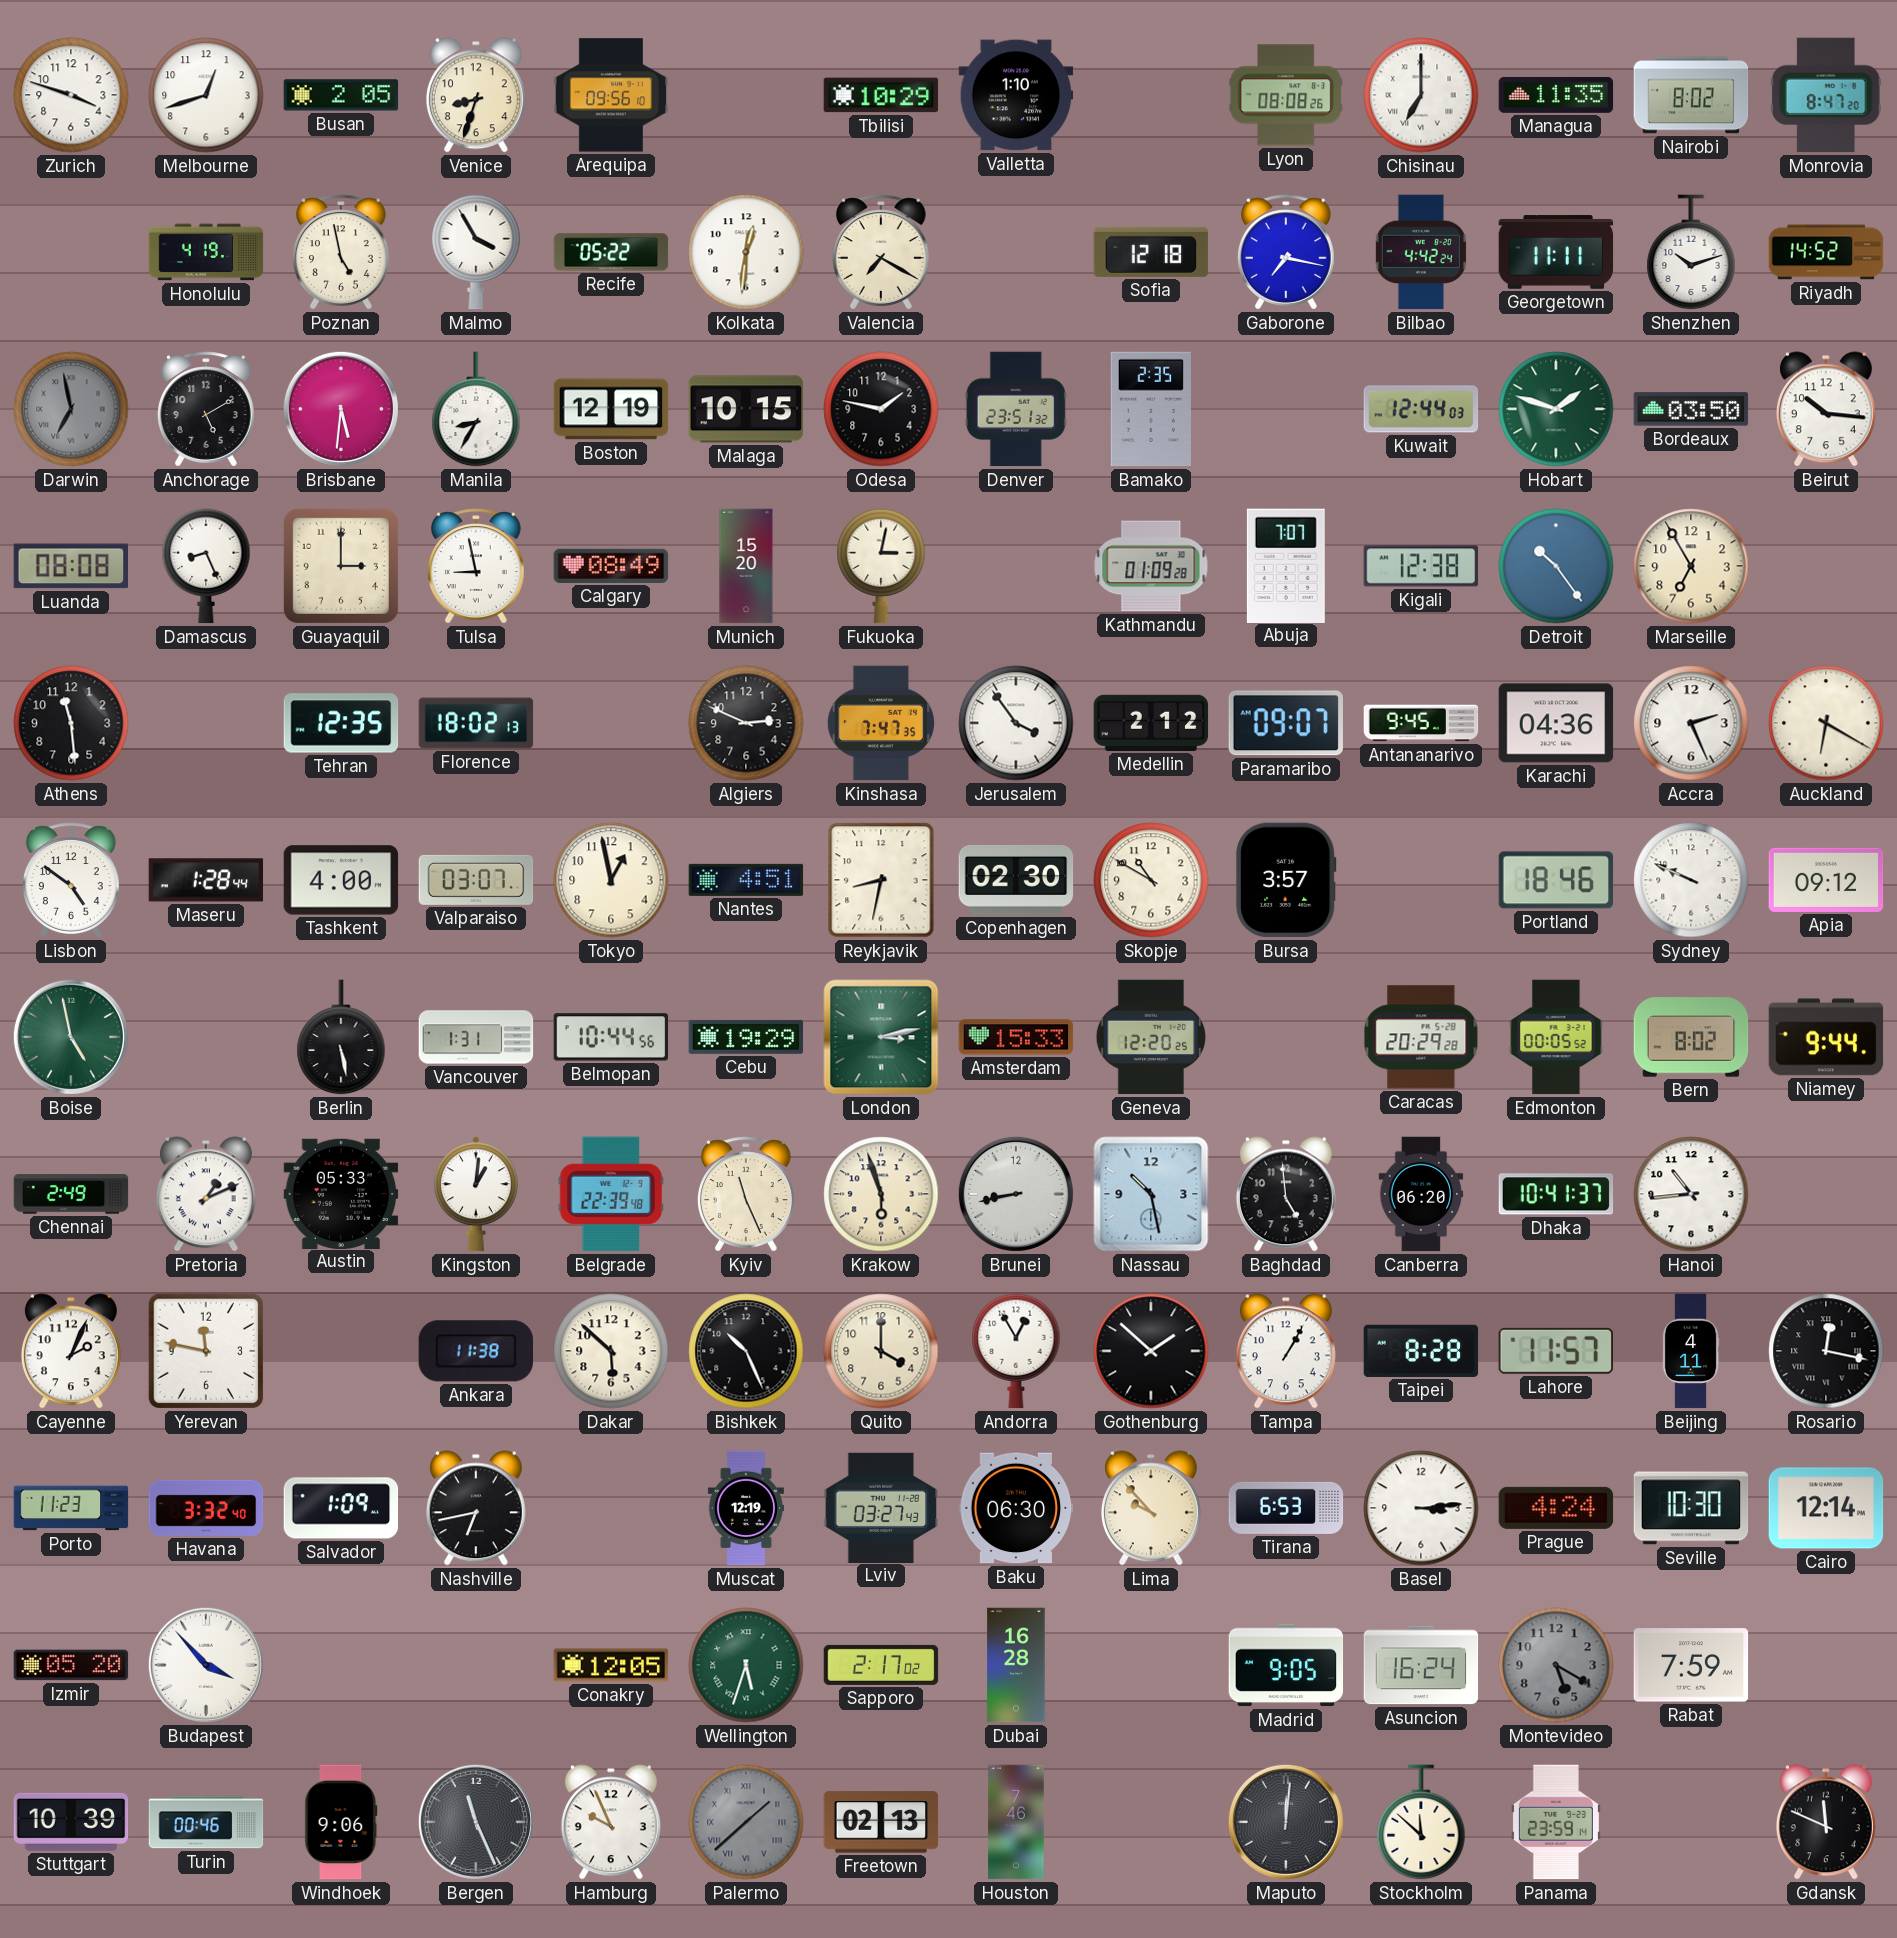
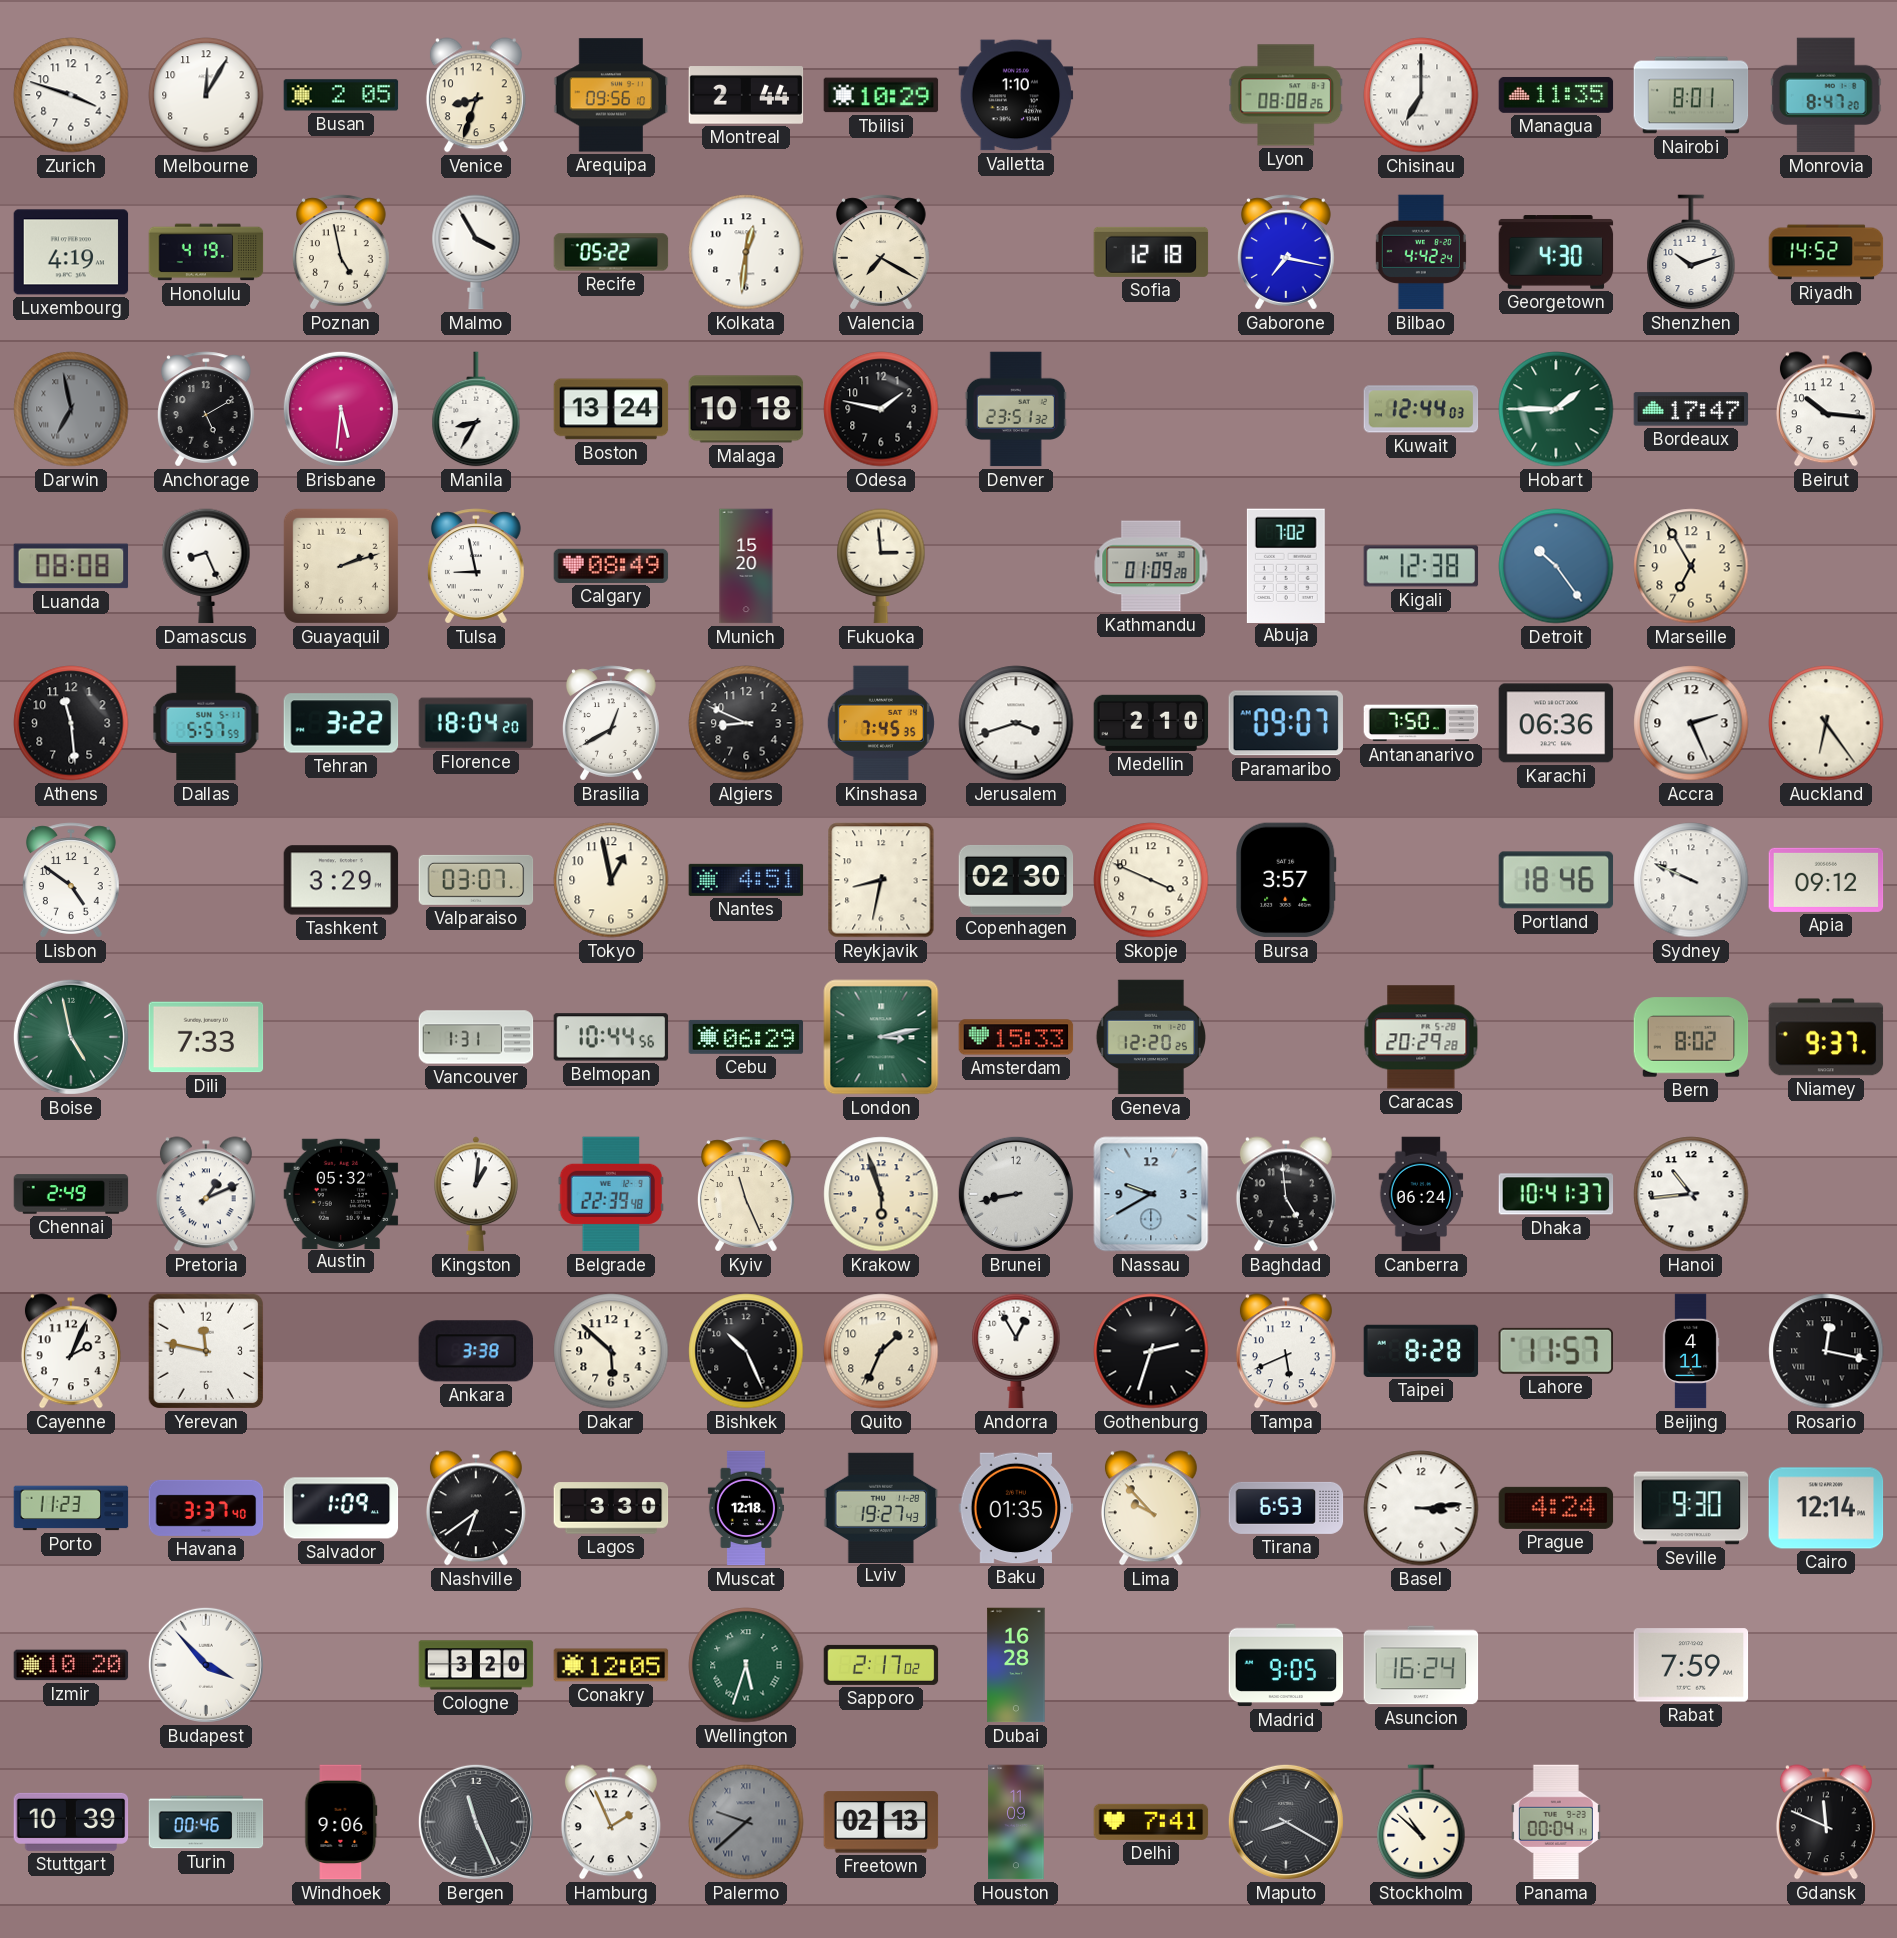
Melbourne: 12:42 -> 12:05
Montreal: none -> 2:44
Nairobi: 8:02 -> 8:01
Luxembourg: none -> 4:19
Georgetown: 11:11 -> 4:30
Boston: 12:19 -> 13:24
Malaga: 10:15 -> 10:18
Bamako: 2:35 -> none
Hobart: 1:48 -> 1:45
Bordeaux: 03:50 -> 17:47
Guayaquil: 3:00 -> 2:12
Fukuoka: 3:02 -> 2:59
Abuja: 7:07 -> 7:02
Dallas: none -> 5:57
Tehran: 12:35 -> 3:22
Florence: 18:02 -> 18:04
Brasilia: none -> 12:40
Algiers: 2:49 -> 8:49
Kinshasa: 7:47 -> 7:45
Jerusalem: 3:54 -> 3:42
Medellin: 2:12 -> 2:10
Antananarivo: 9:45 -> 7:50
Karachi: 04:36 -> 06:36
Auckland: 6:20 -> 6:24
Maseru: 1:28 -> none
Tashkent: 4:00 -> 3:29
Skopje: 10:50 -> 3:49
Dili: none -> 7:33
Berlin: 5:28 -> none
Cebu: 19:29 -> 06:29
Edmonton: 00:05 -> none
Niamey: 9:44 -> 9:37
Austin: 05:33 -> 05:32
Nassau: 10:28 -> 9:40
Canberra: 06:20 -> 06:24
Ankara: 11:38 -> 3:38
Quito: 4:00 -> 1:34
Gothenburg: 1:52 -> 2:33
Tampa: 1:05 -> 5:41
Havana: 3:32 -> 3:37
Nashville: 6:43 -> 6:39
Lagos: none -> 3:30
Muscat: 12:19 -> 12:18
Lviv: 03:27 -> 19:27
Baku: 06:30 -> 01:35
Seville: 10:30 -> 9:30
Izmir: 05:20 -> 10:20
Cologne: none -> 3:20
Montevideo: 5:20 -> none
Hamburg: 9:56 -> 1:56
Palermo: 1:38 -> 9:38
Houston: 7:46 -> 11:09
Delhi: none -> 7:41
Maputo: 12:01 -> 8:20
Stockholm: 11:52 -> 10:52
Panama: 23:59 -> 00:04
